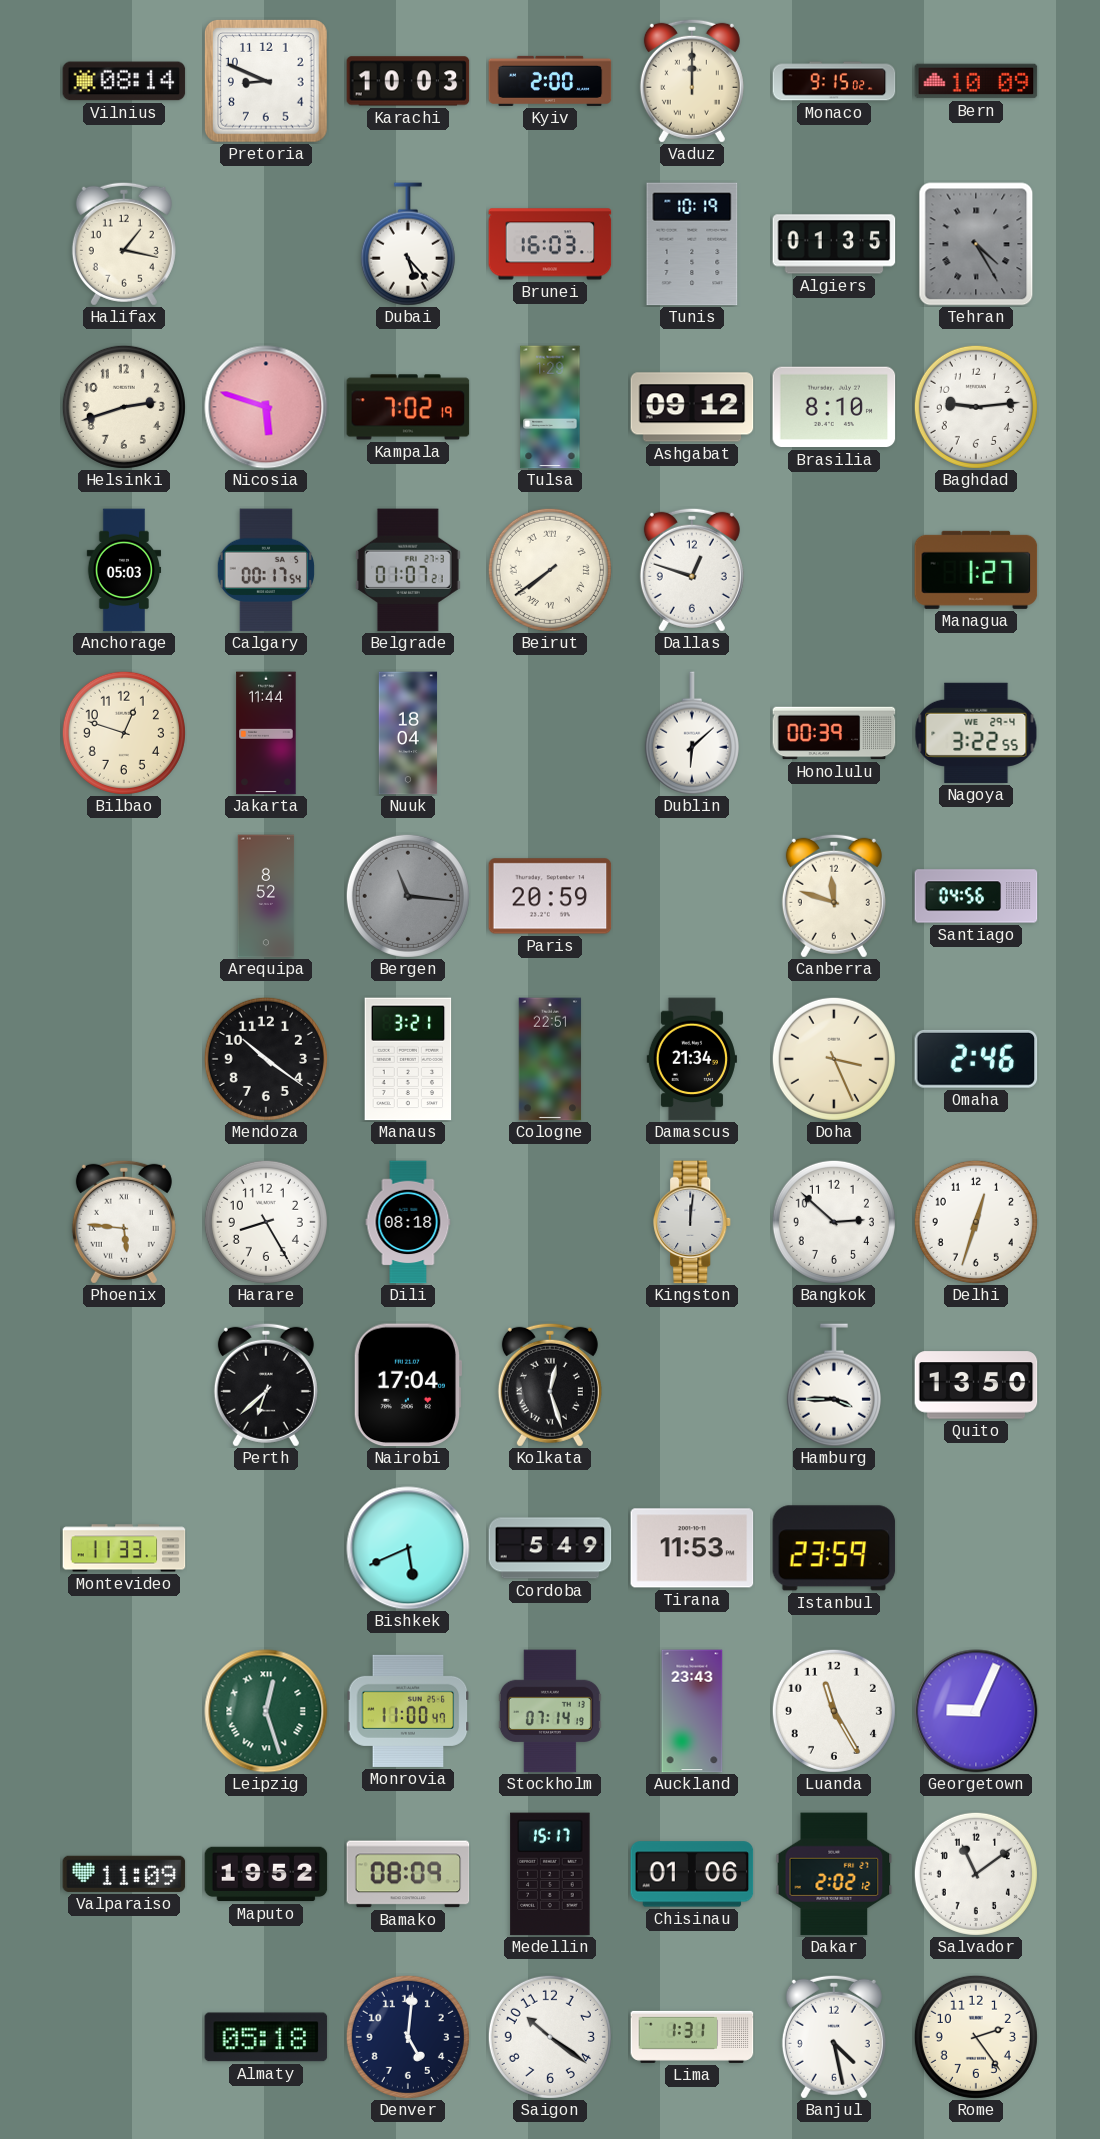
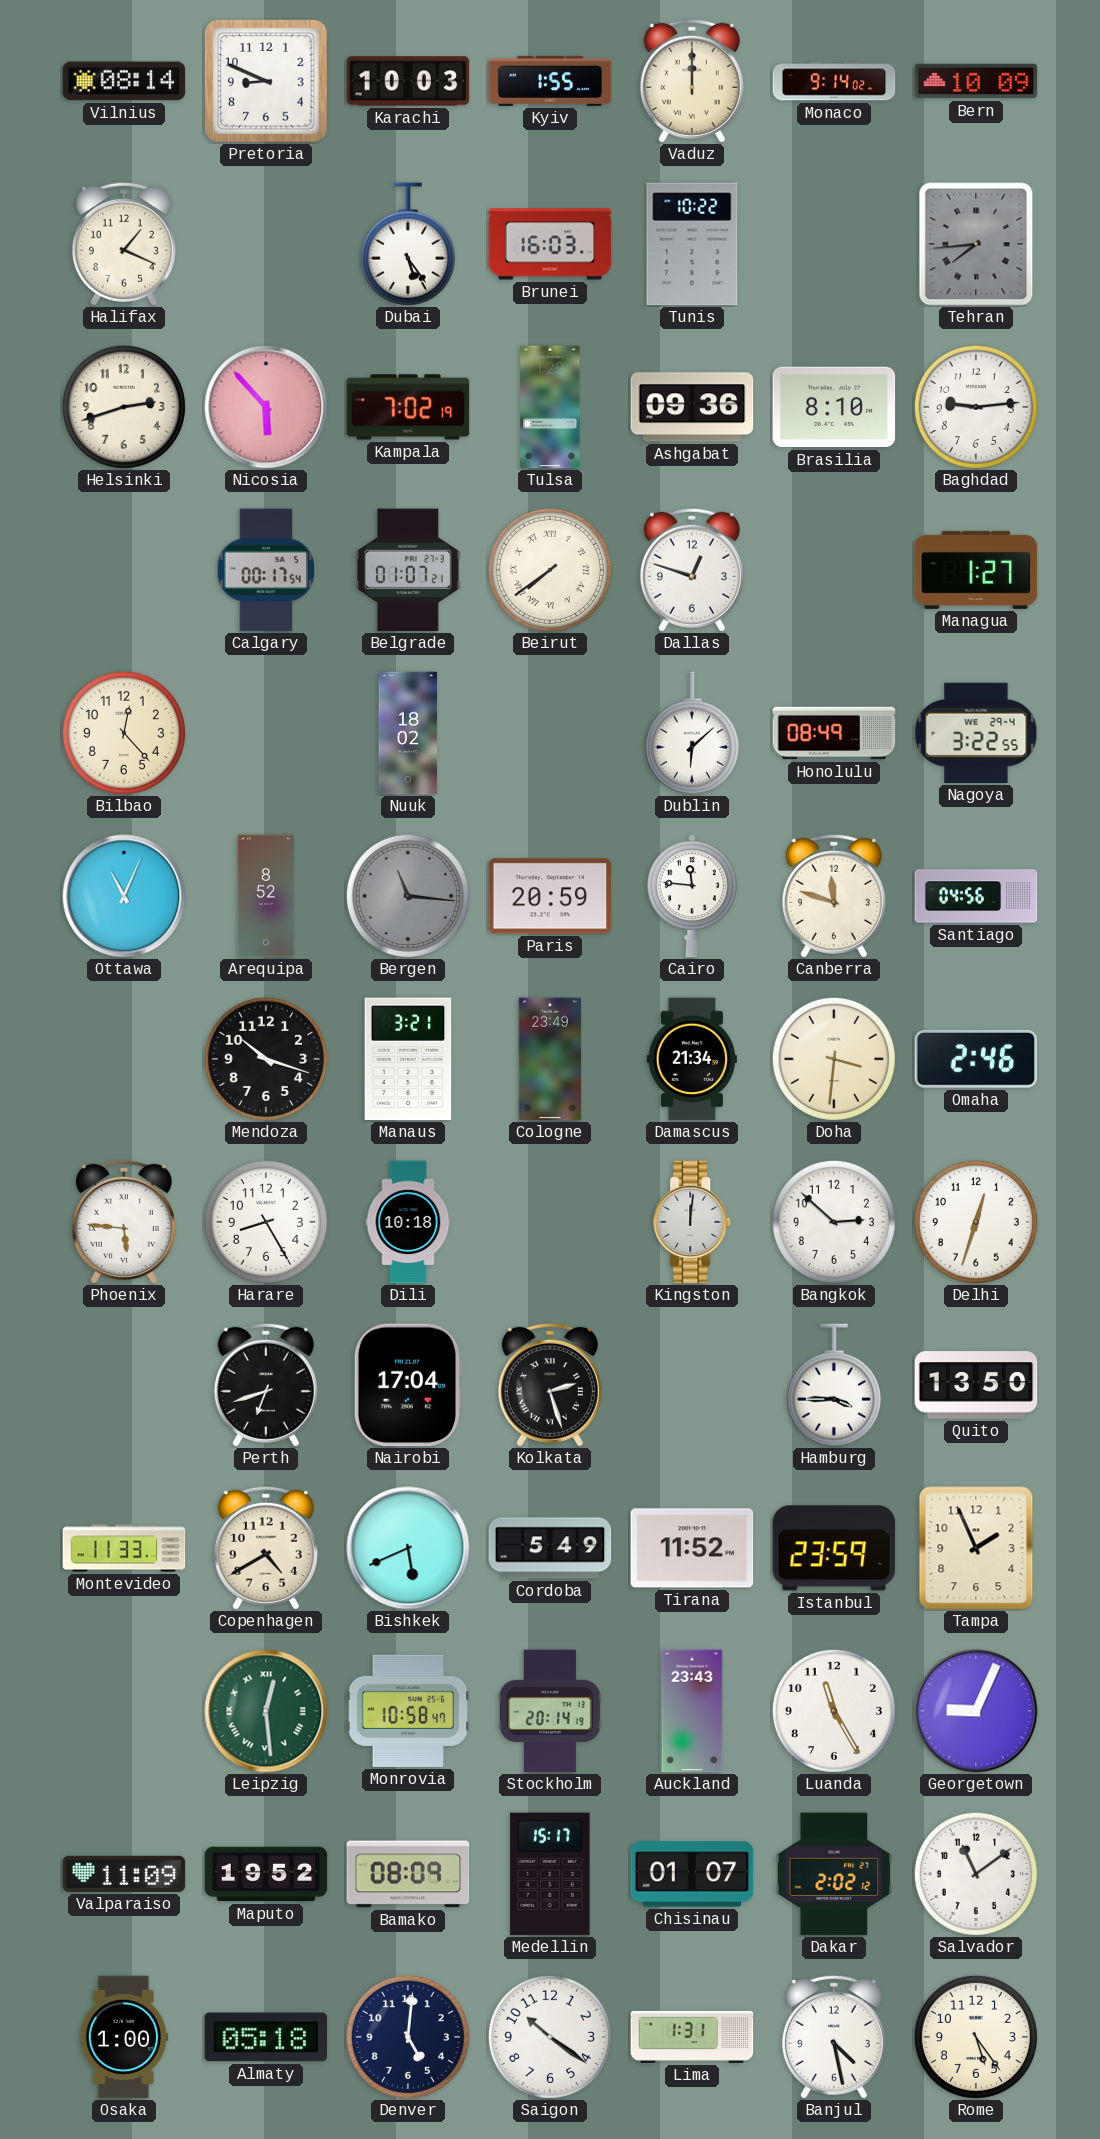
Kyiv: 2:00 -> 1:55
Monaco: 9:15 -> 9:14
Halifax: 1:17 -> 1:19
Dubai: 5:23 -> 5:24
Tunis: 10:19 -> 10:22
Algiers: 01:35 -> none
Tehran: 4:25 -> 7:44
Nicosia: 5:48 -> 5:53
Ashgabat: 09:12 -> 09:36
Anchorage: 05:03 -> none
Bilbao: 12:48 -> 12:23
Jakarta: 11:44 -> none
Nuuk: 18:04 -> 18:02
Honolulu: 00:39 -> 08:49
Ottawa: none -> 11:04
Cairo: none -> 11:46
Mendoza: 10:21 -> 10:18
Cologne: 22:51 -> 23:49
Doha: 3:26 -> 3:31
Dili: 08:18 -> 10:18
Perth: 6:38 -> 6:42
Kolkata: 12:27 -> 2:27
Copenhagen: none -> 4:40
Tirana: 11:53 -> 11:52
Tampa: none -> 1:56
Leipzig: 12:27 -> 12:29
Monrovia: 11:00 -> 10:58
Stockholm: 07:14 -> 20:14
Chisinau: 01:06 -> 01:07
Osaka: none -> 1:00
Rome: 2:24 -> 5:24
